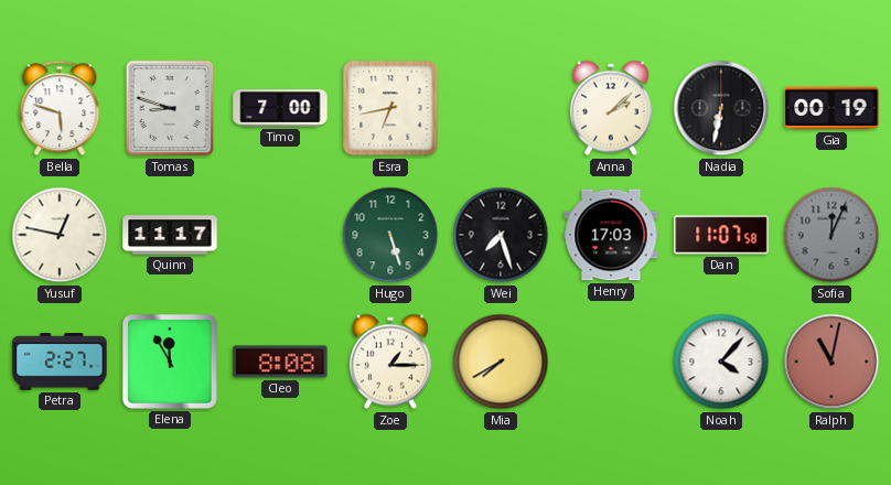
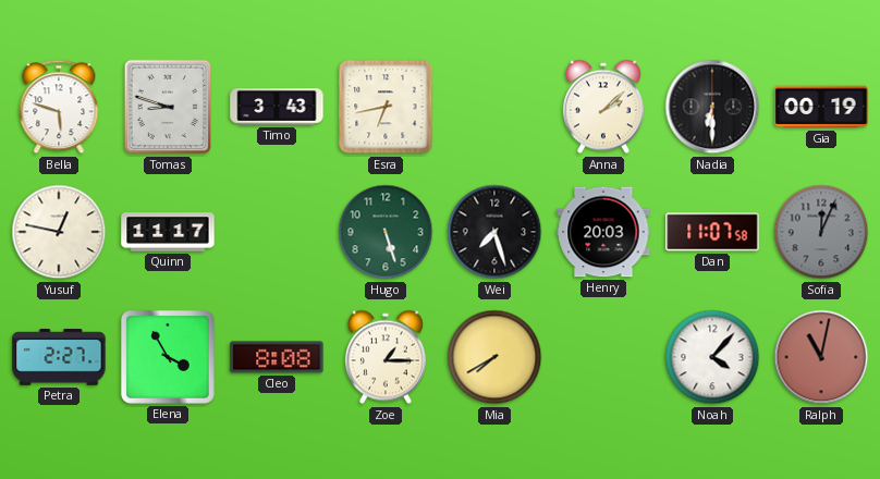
Timo: 7:00 -> 3:43
Nadia: 6:32 -> 6:30
Henry: 17:03 -> 20:03
Elena: 11:55 -> 3:55
